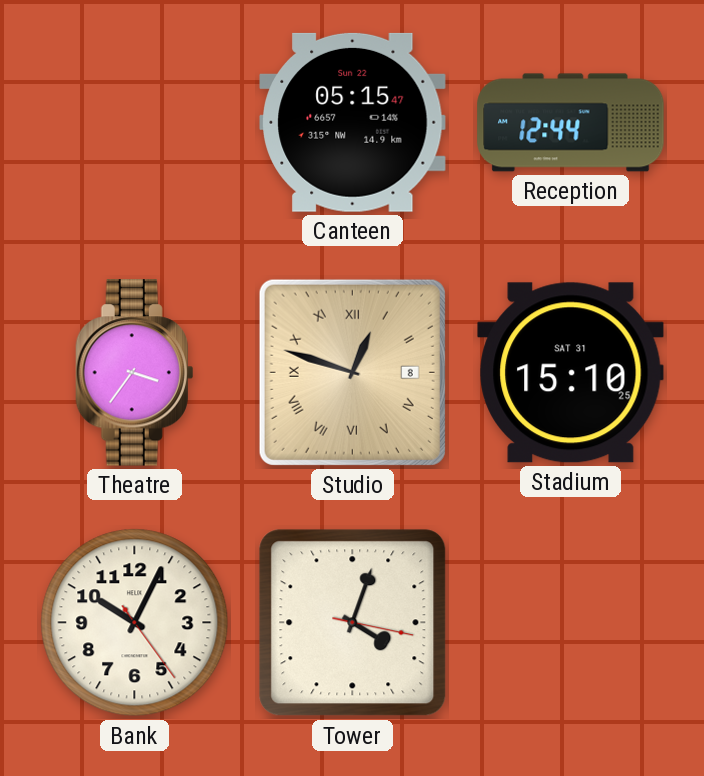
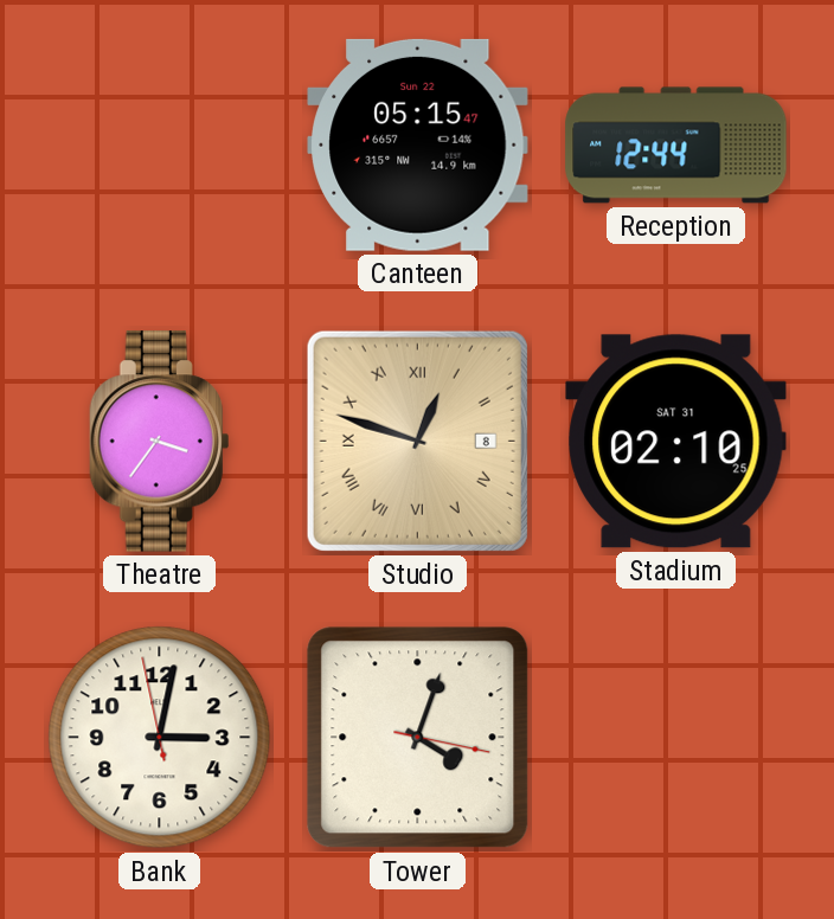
Stadium: 15:10 -> 02:10
Bank: 10:04 -> 3:01
